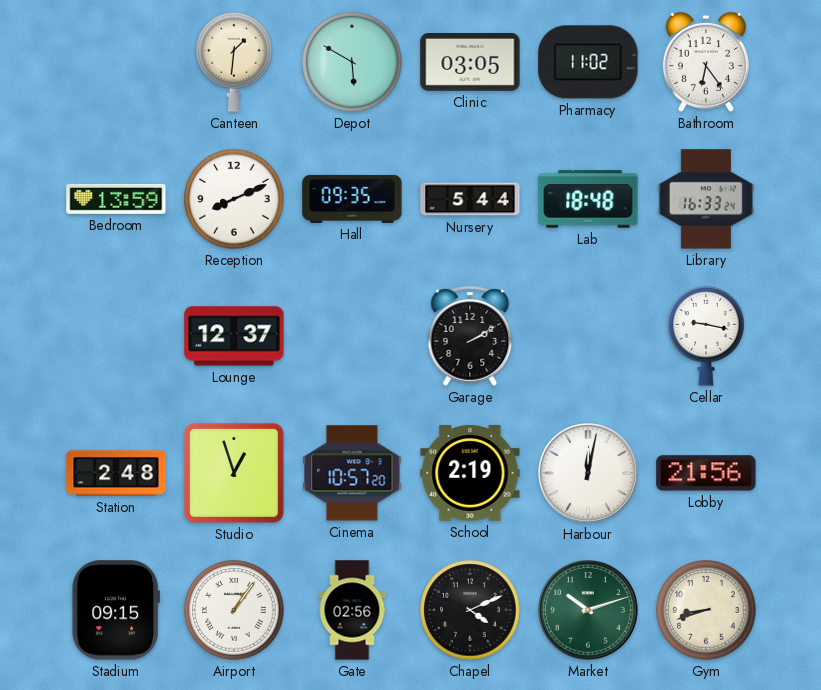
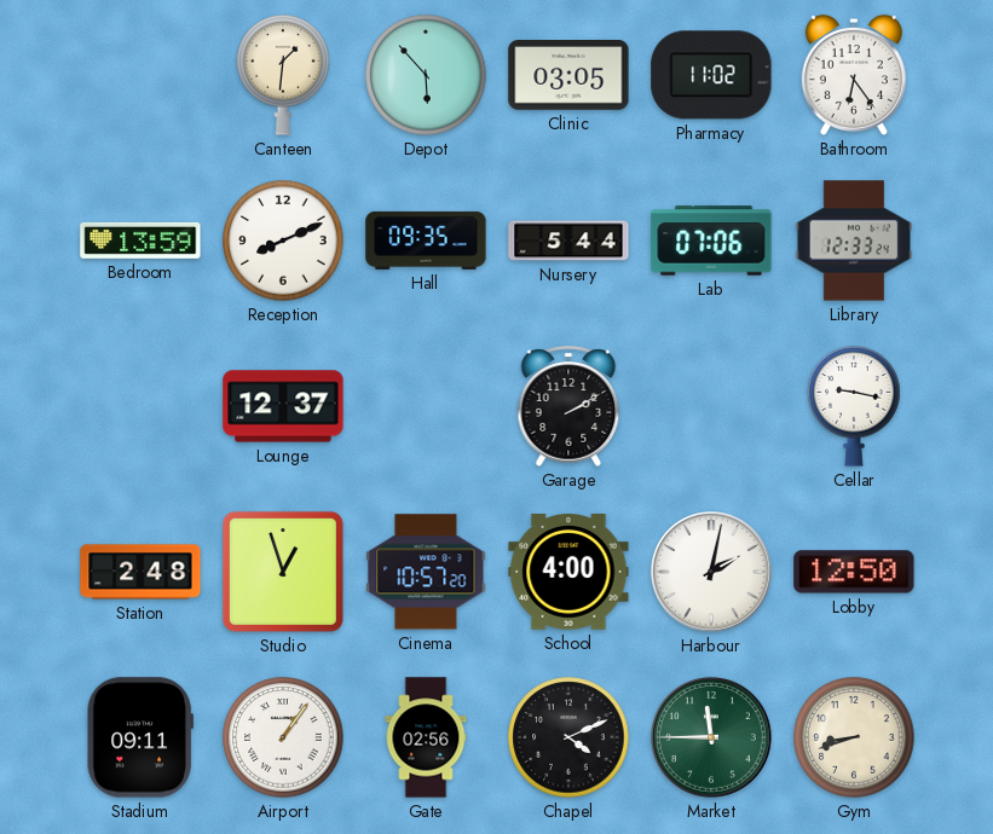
Depot: 5:50 -> 5:53
Lab: 18:48 -> 07:06
Library: 16:33 -> 12:33
School: 2:19 -> 4:00
Harbour: 12:02 -> 2:02
Lobby: 21:56 -> 12:50
Stadium: 09:15 -> 09:11
Market: 10:12 -> 11:45
